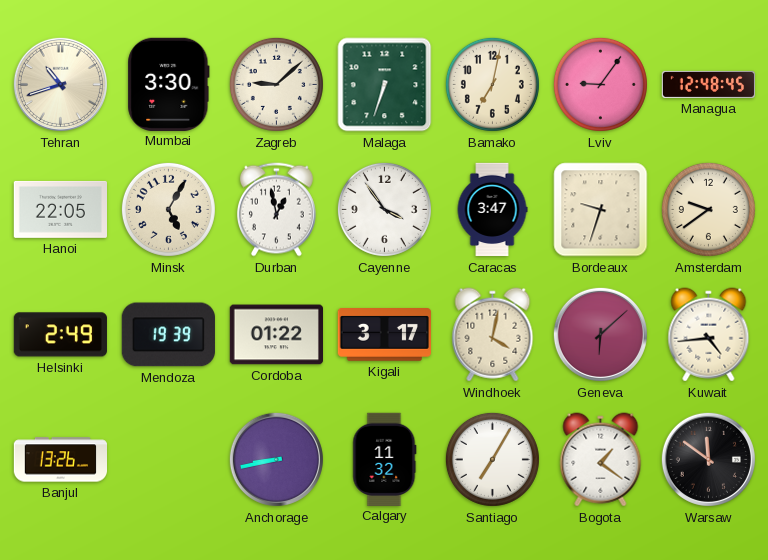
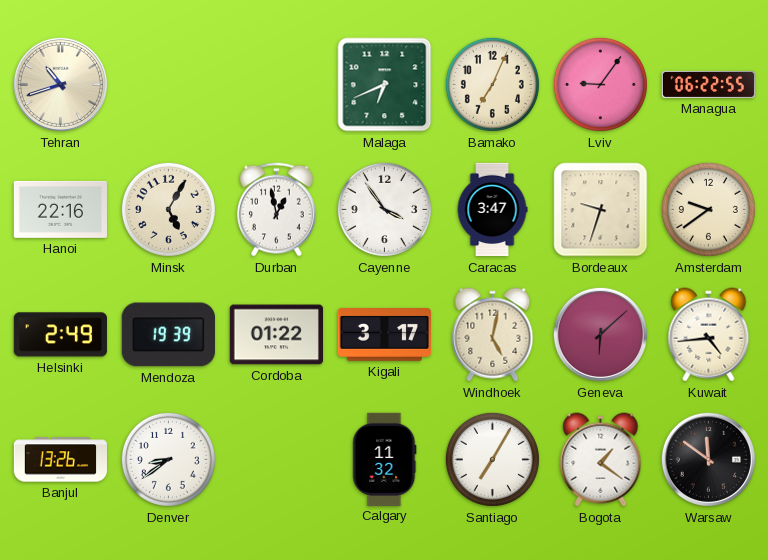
Mumbai: 3:30 -> none
Zagreb: 9:08 -> none
Malaga: 6:33 -> 6:41
Bamako: 7:02 -> 7:04
Managua: 12:48 -> 06:22
Hanoi: 22:05 -> 22:16
Windhoek: 4:02 -> 5:02
Denver: none -> 8:39
Anchorage: 8:43 -> none
